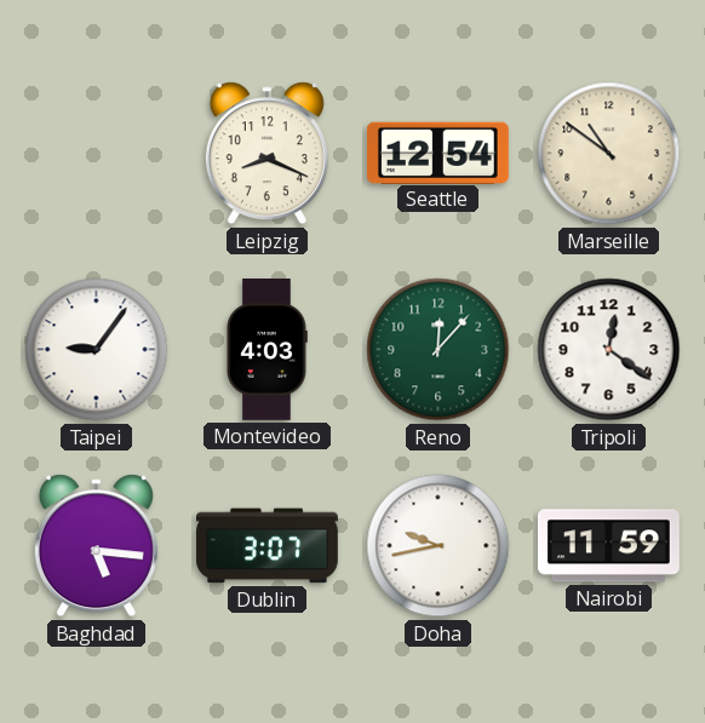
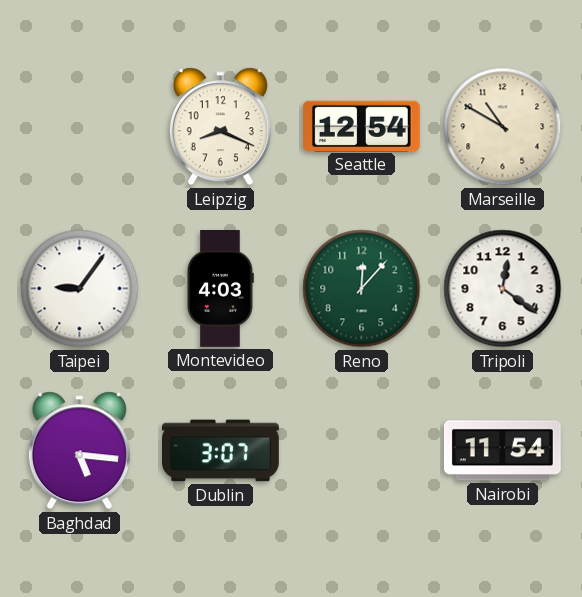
Marseille: 10:51 -> 10:50
Doha: 9:43 -> none
Nairobi: 11:59 -> 11:54
